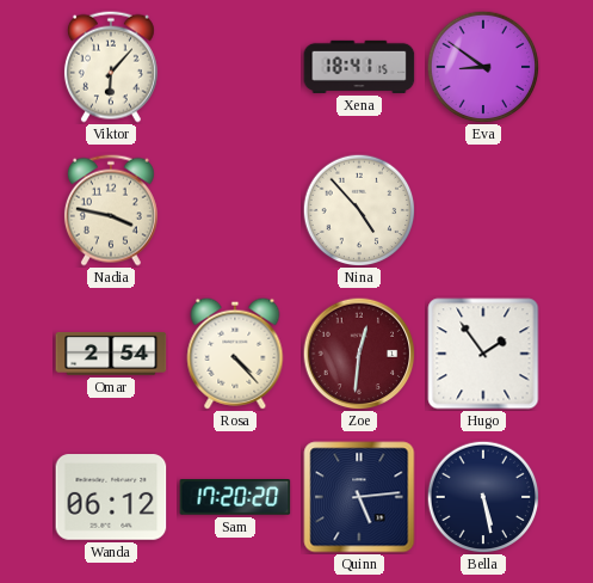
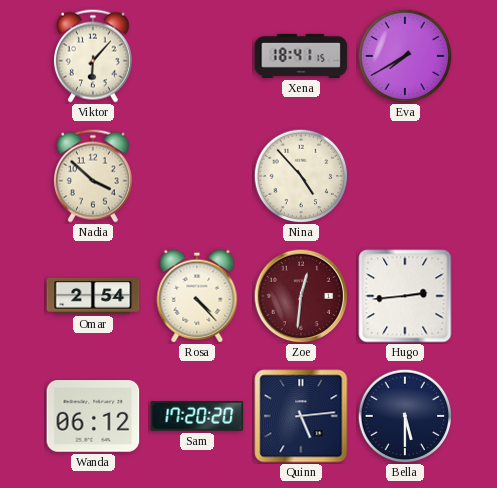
Eva: 8:51 -> 7:40
Nadia: 3:47 -> 3:52
Hugo: 1:54 -> 2:44
Bella: 5:28 -> 5:30
